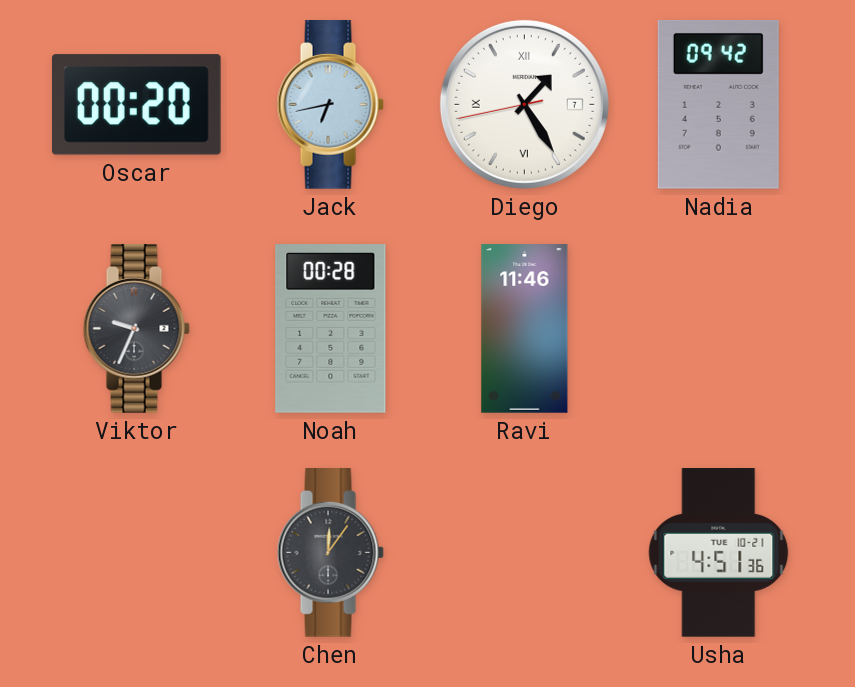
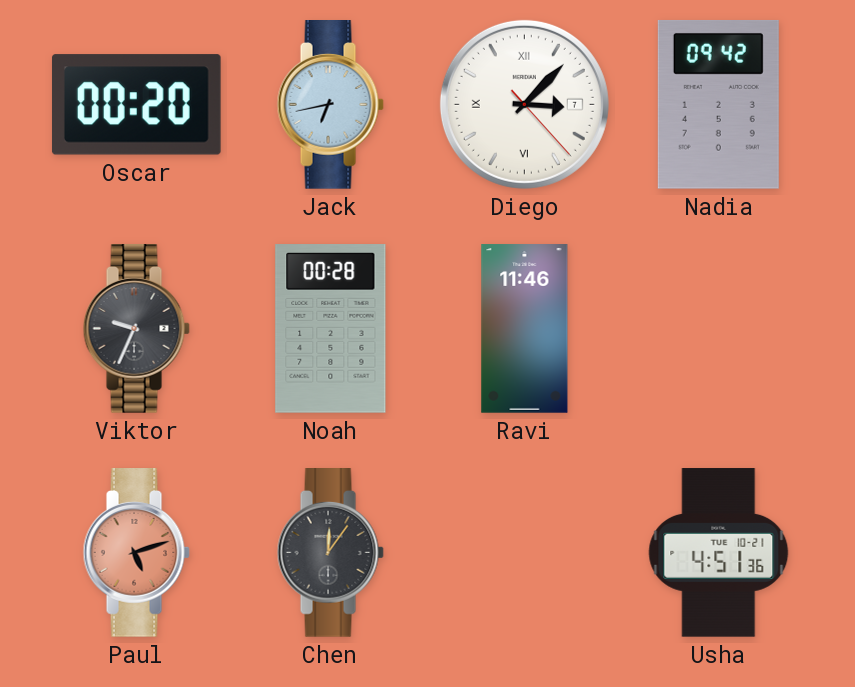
Diego: 1:24 -> 3:07
Paul: none -> 5:12
